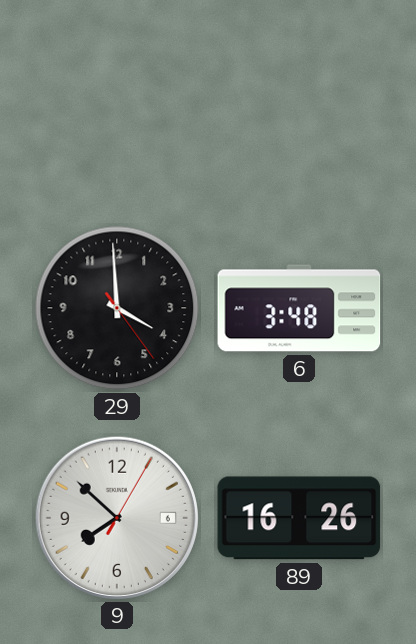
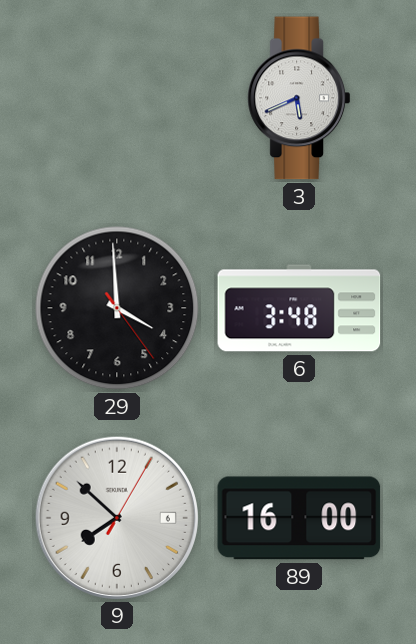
3: none -> 5:41
89: 16:26 -> 16:00
